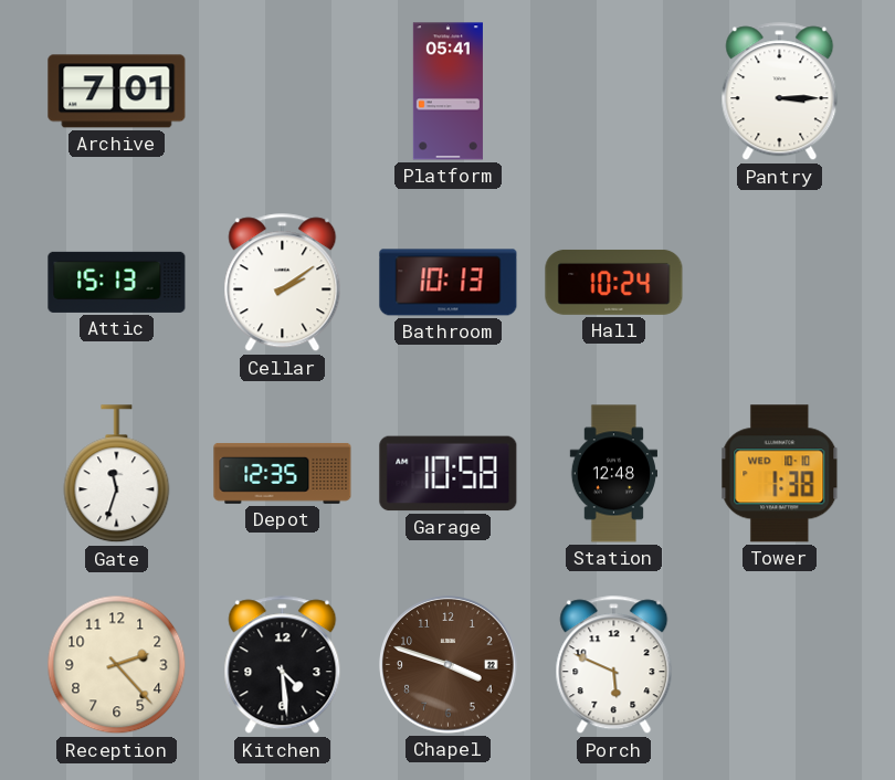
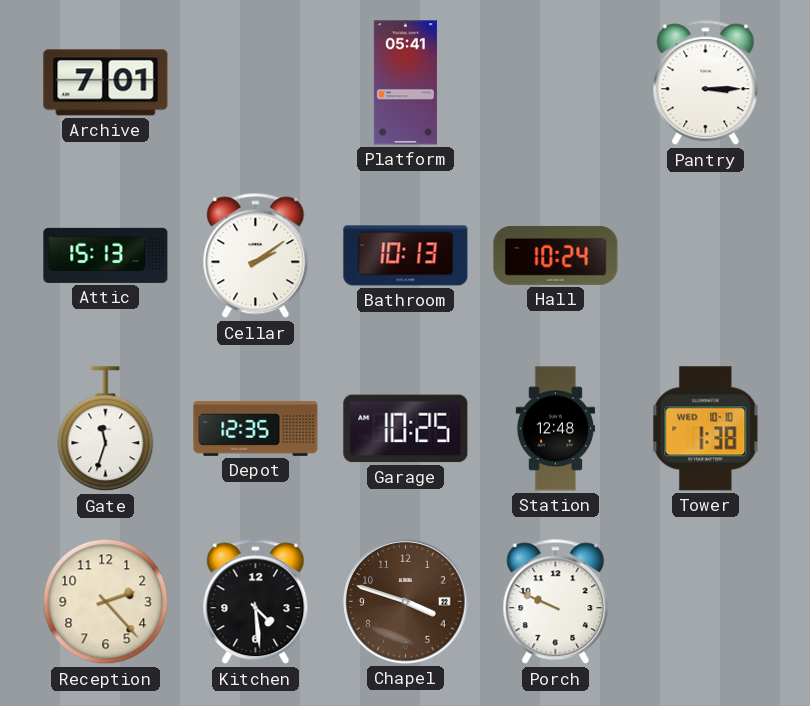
Garage: 10:58 -> 10:25
Porch: 5:49 -> 9:49
